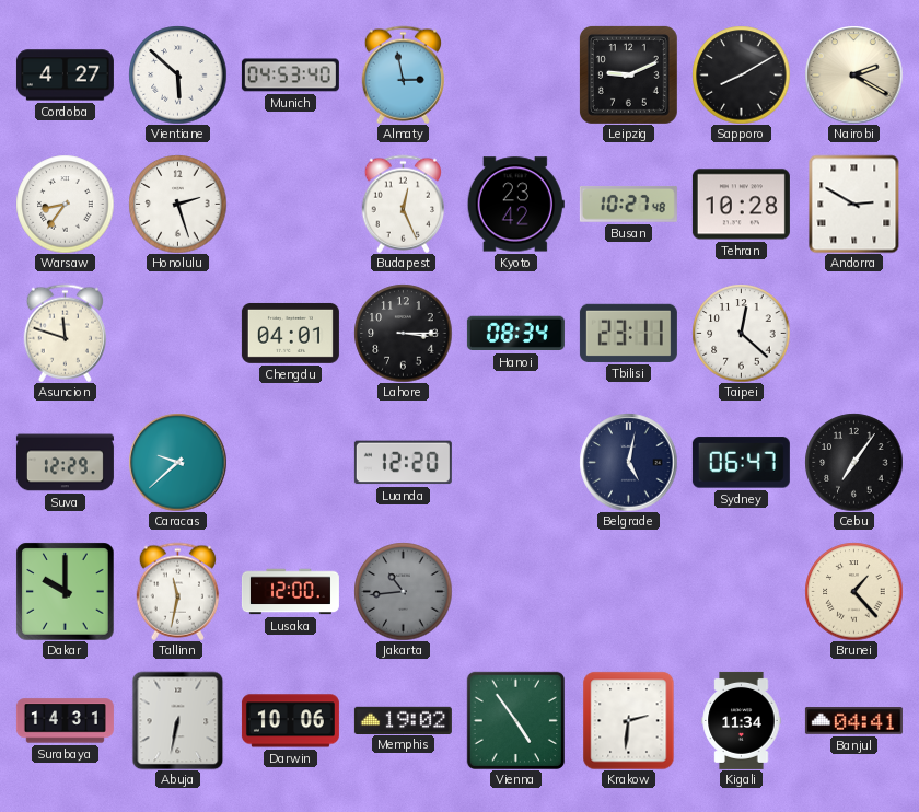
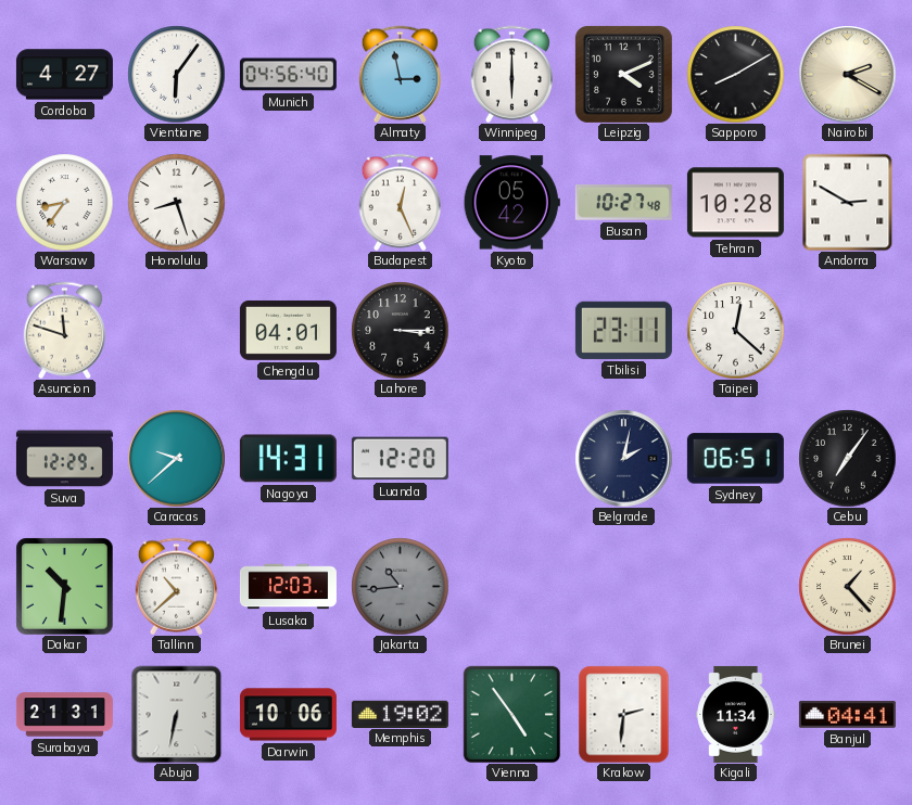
Vientiane: 5:52 -> 6:06
Munich: 04:53 -> 04:56
Winnipeg: none -> 6:00
Leipzig: 9:11 -> 4:11
Honolulu: 2:27 -> 8:27
Kyoto: 23:42 -> 05:42
Hanoi: 08:34 -> none
Nagoya: none -> 14:31
Belgrade: 5:02 -> 2:02
Sydney: 06:47 -> 06:51
Dakar: 10:00 -> 10:31
Tallinn: 11:32 -> 10:38
Lusaka: 12:00 -> 12:03
Surabaya: 14:31 -> 21:31
